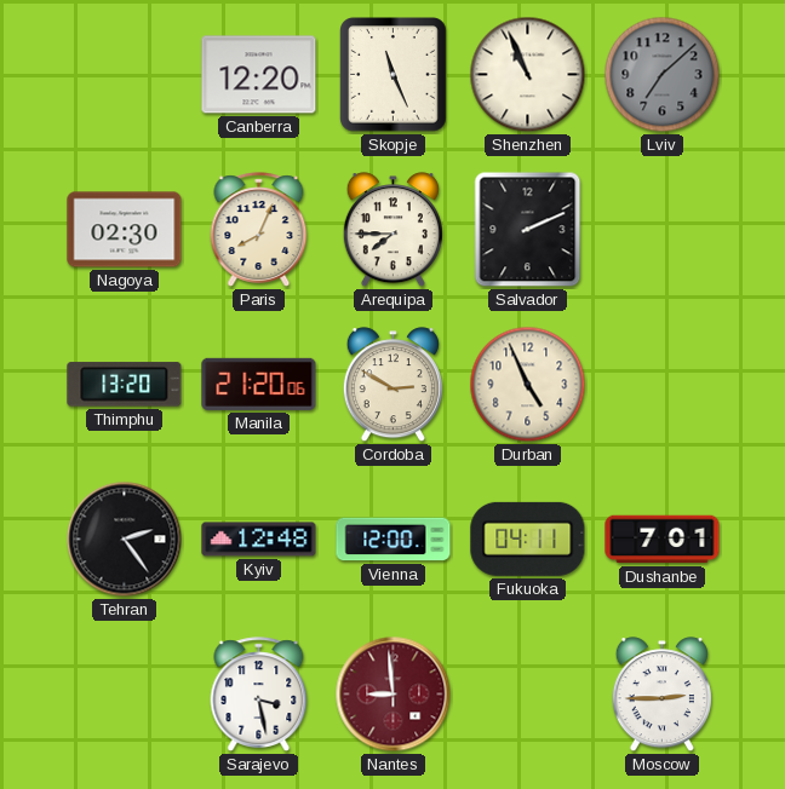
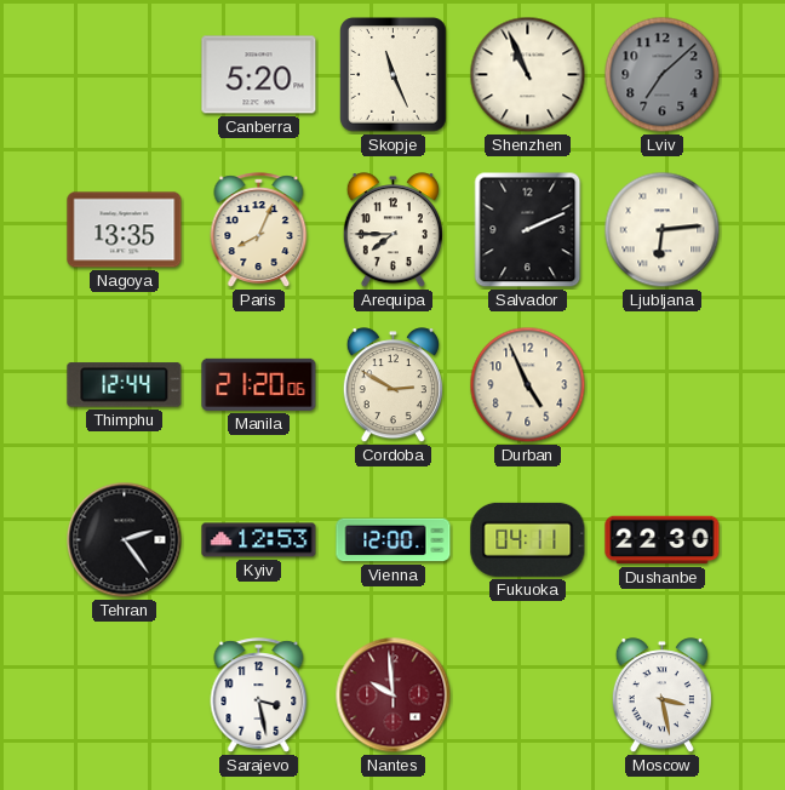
Canberra: 12:20 -> 5:20
Nagoya: 02:30 -> 13:35
Ljubljana: none -> 6:14
Thimphu: 13:20 -> 12:44
Kyiv: 12:48 -> 12:53
Dushanbe: 7:01 -> 22:30
Nantes: 8:59 -> 9:59
Moscow: 2:45 -> 3:28
